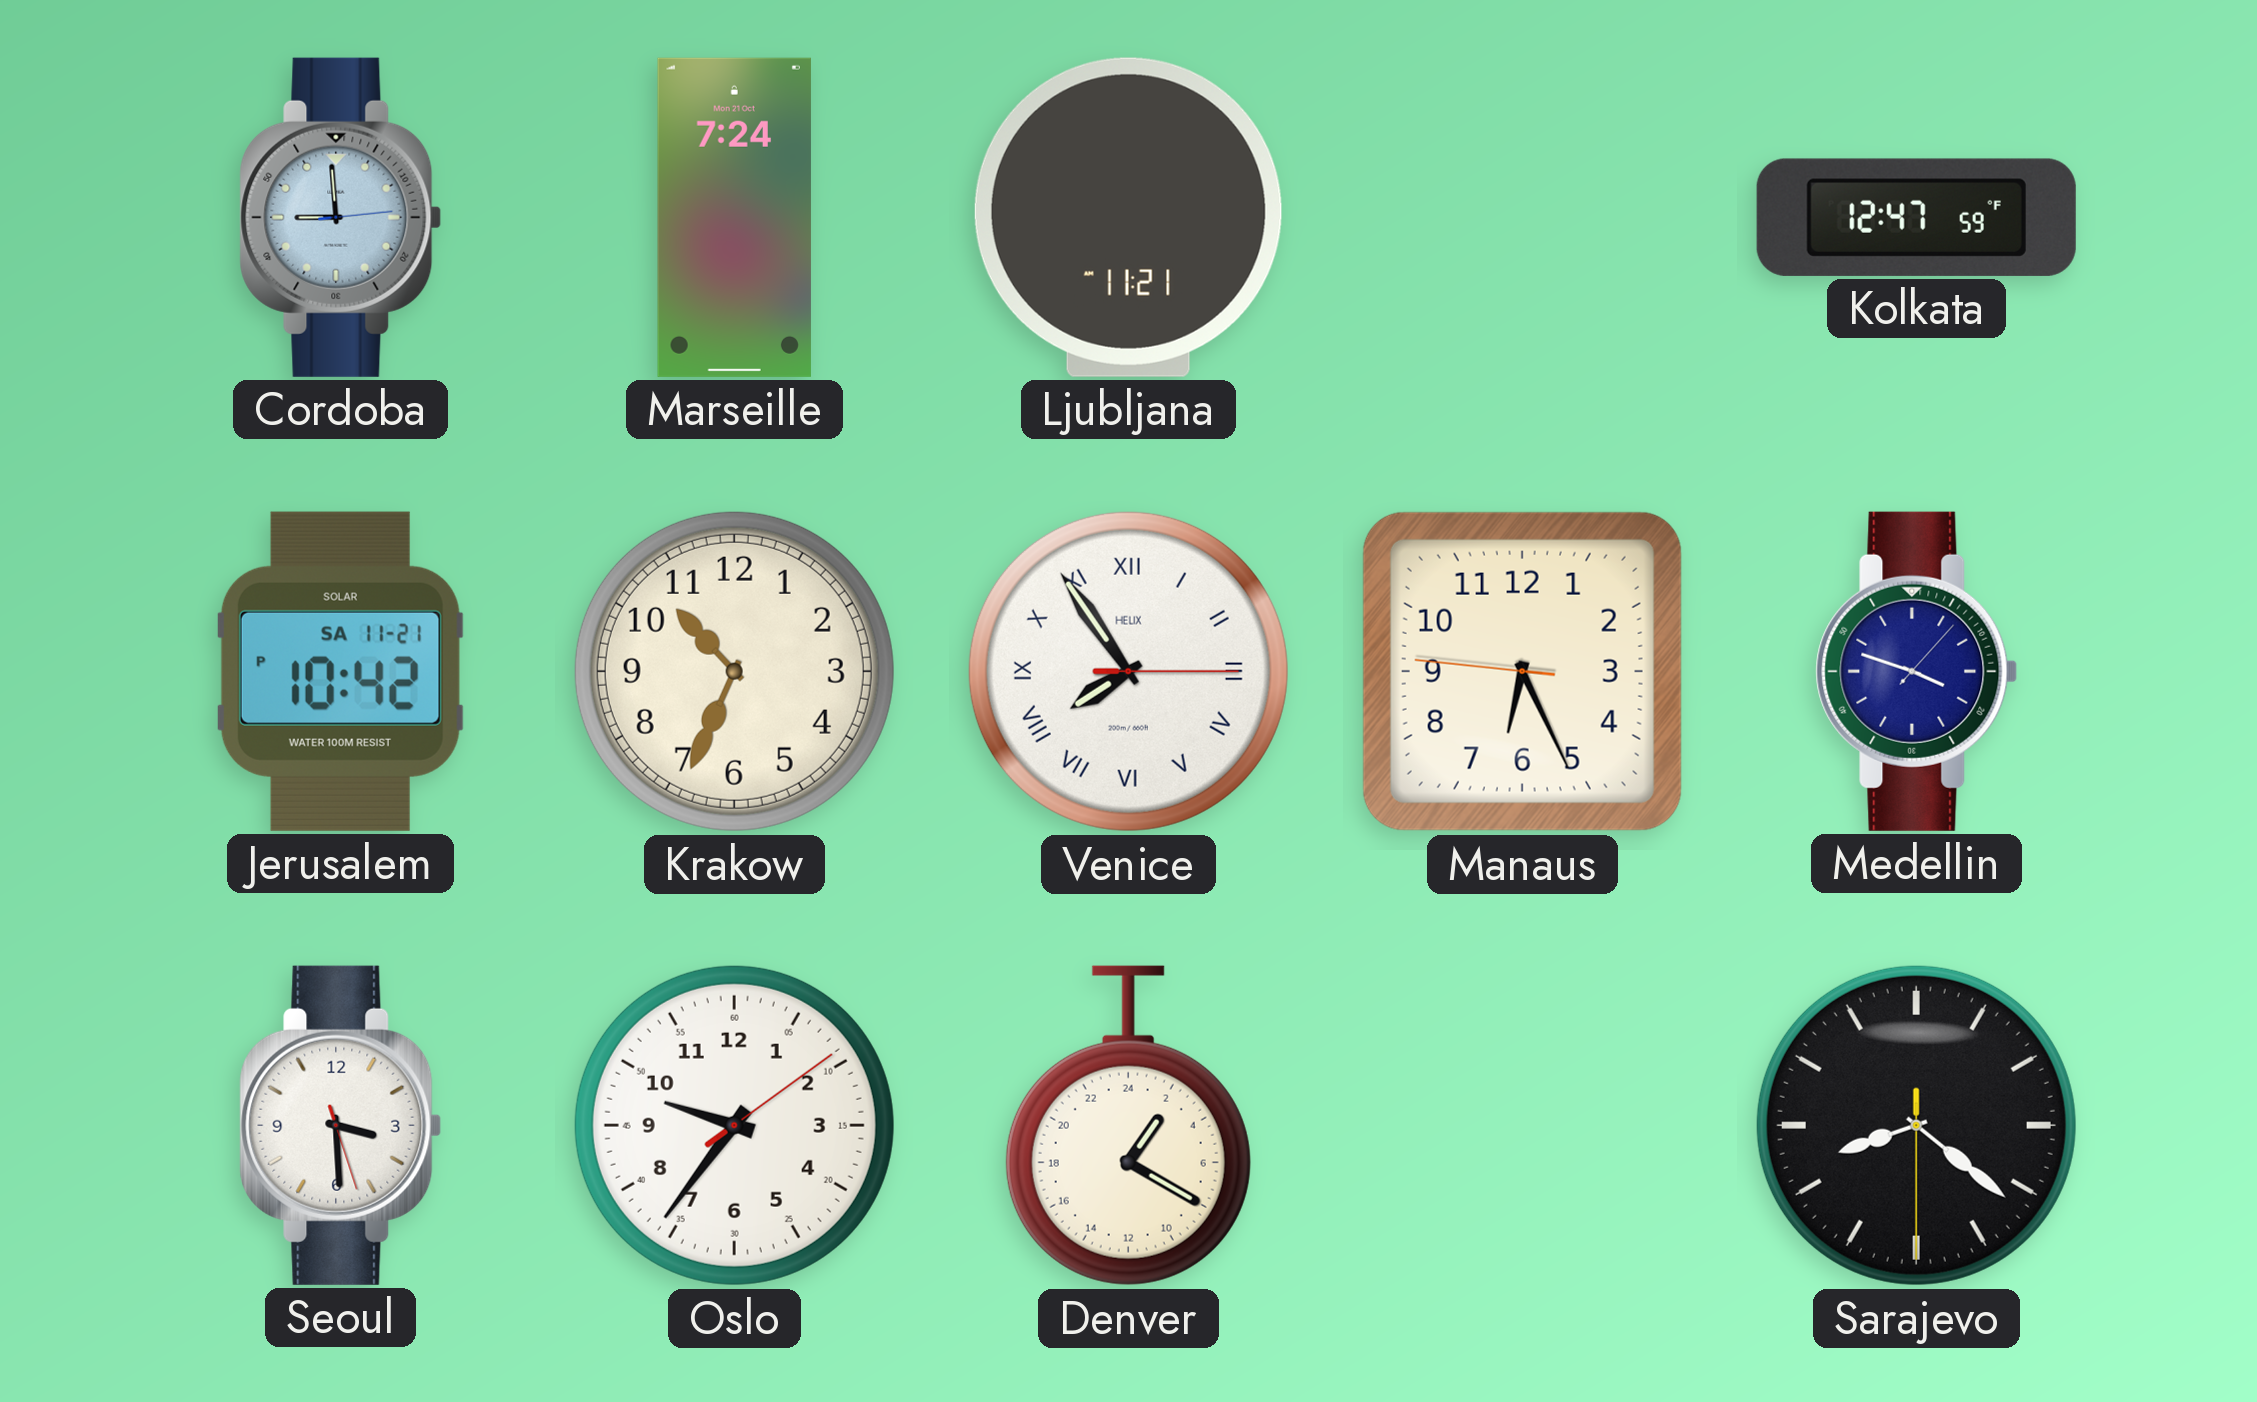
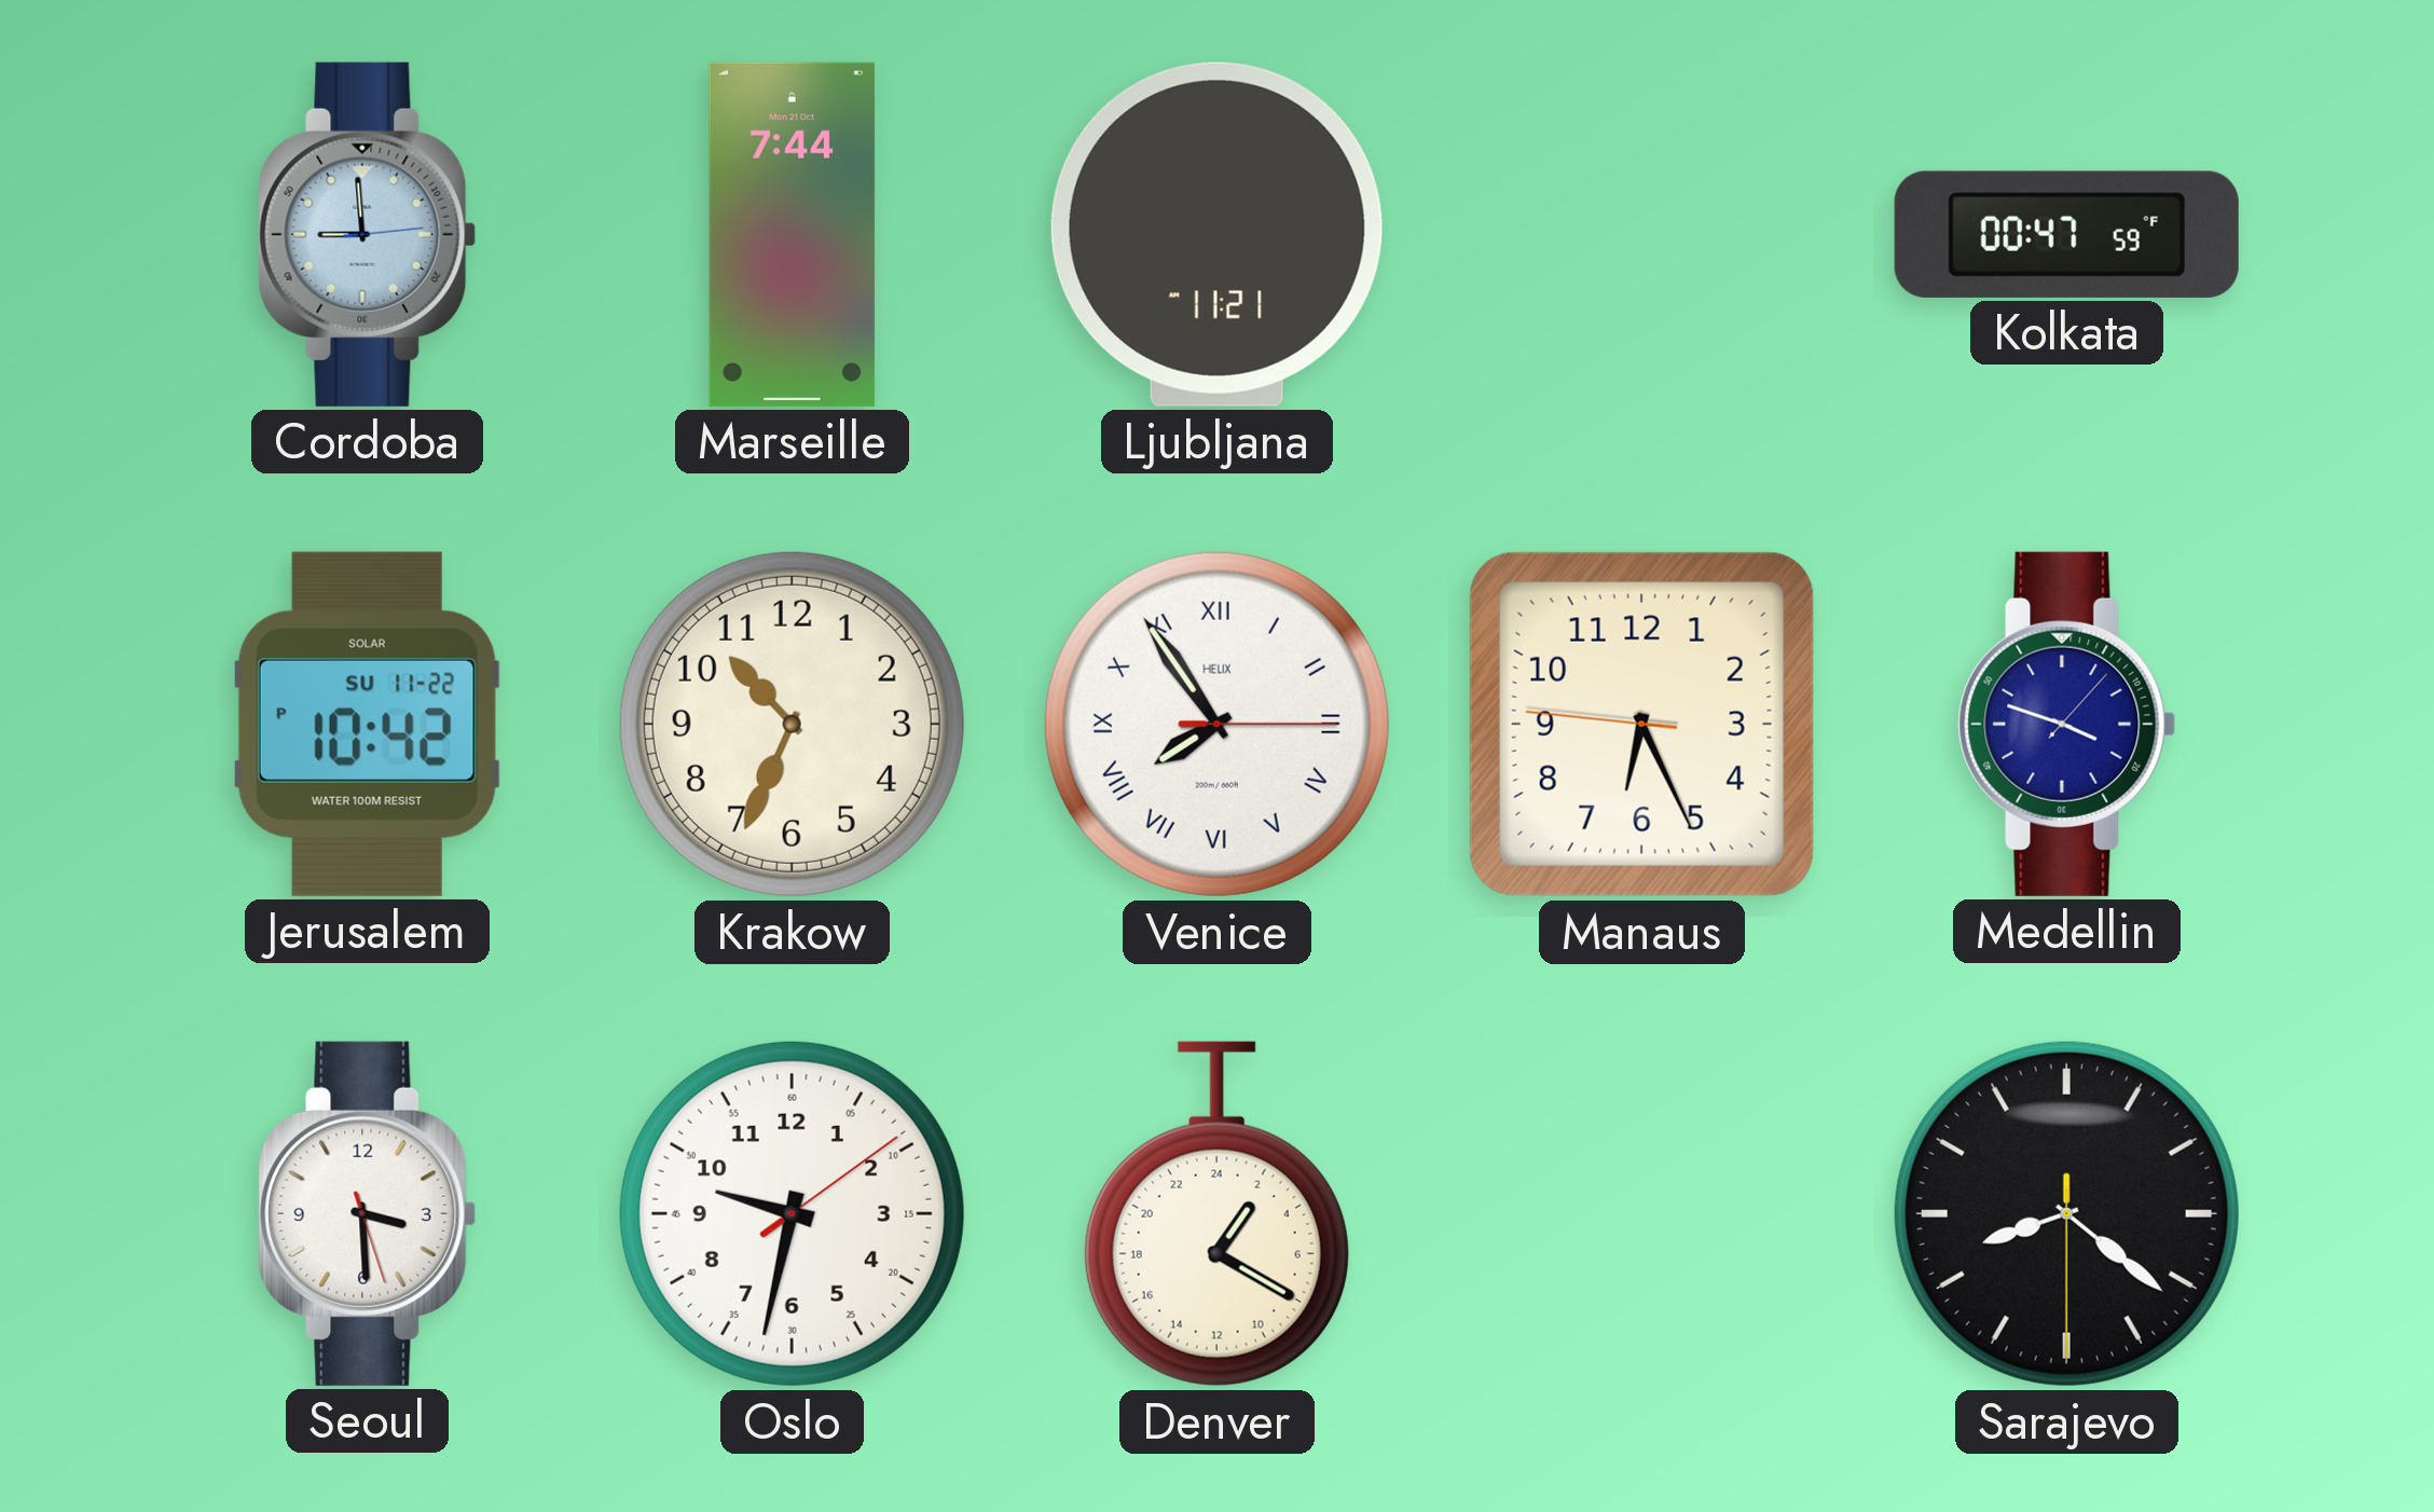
Marseille: 7:24 -> 7:44
Kolkata: 12:47 -> 00:47
Jerusalem date: SA 11-21 -> SU 11-22
Oslo: 9:36 -> 9:32
